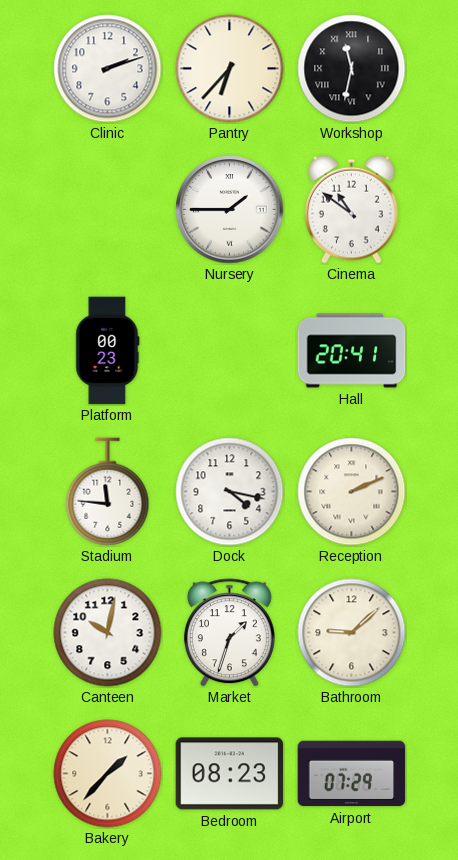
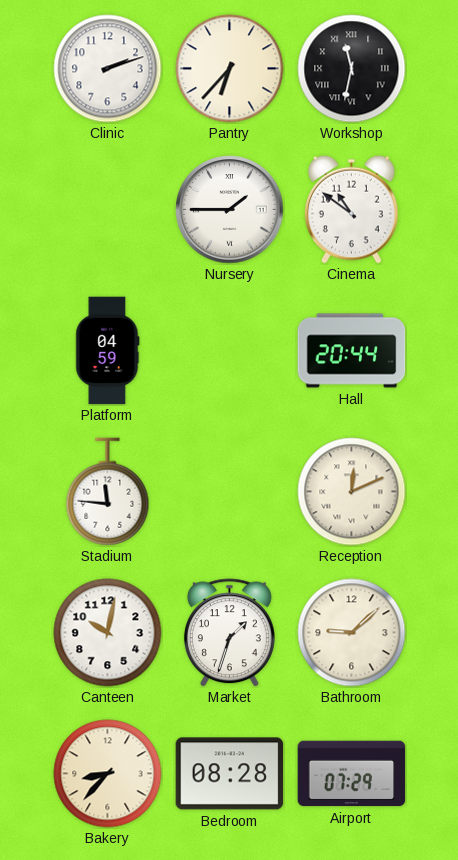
Platform: 00:23 -> 04:59
Hall: 20:41 -> 20:44
Dock: 4:17 -> none
Reception: 2:11 -> 12:11
Bakery: 1:37 -> 8:37
Bedroom: 08:23 -> 08:28
